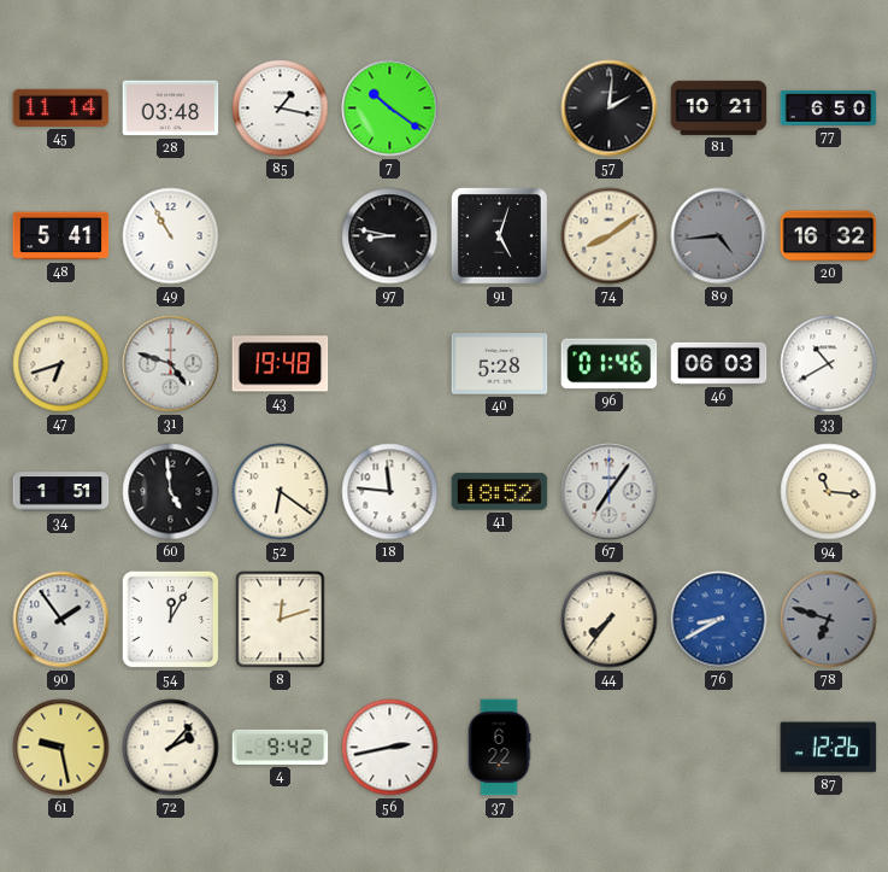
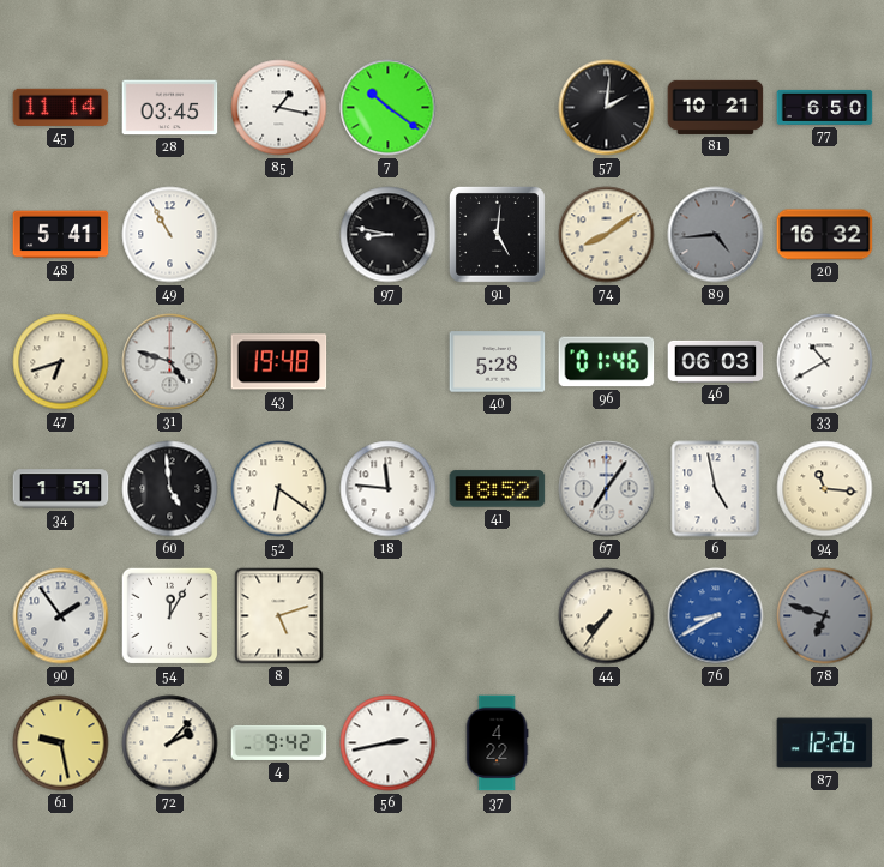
28: 03:48 -> 03:45
91: 5:03 -> 5:01
6: none -> 4:58
8: 12:12 -> 5:12
37: 6:22 -> 4:22
